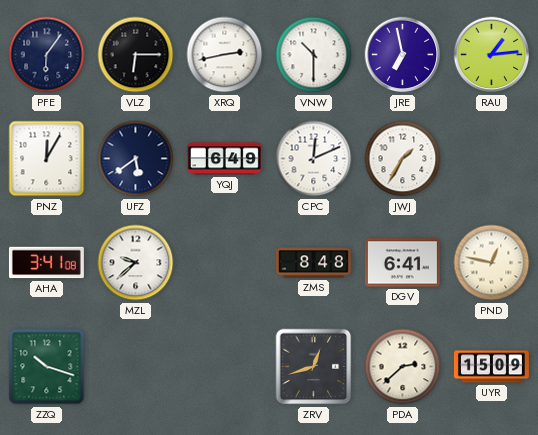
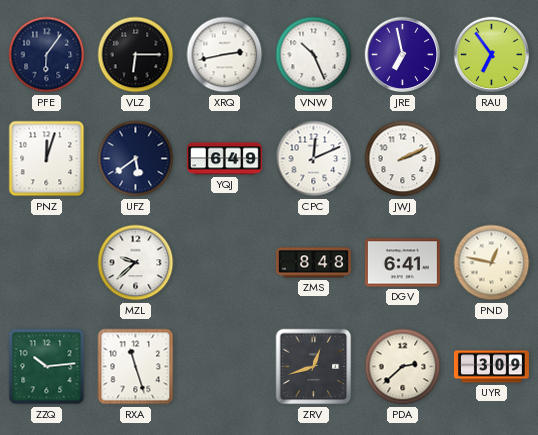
VNW: 10:30 -> 10:26
RAU: 1:14 -> 6:54
PNZ: 12:05 -> 12:03
JWJ: 1:35 -> 2:11
AHA: 3:41 -> none
ZZQ: 10:18 -> 10:14
RXA: none -> 11:27
UYR: 15:09 -> 3:09
